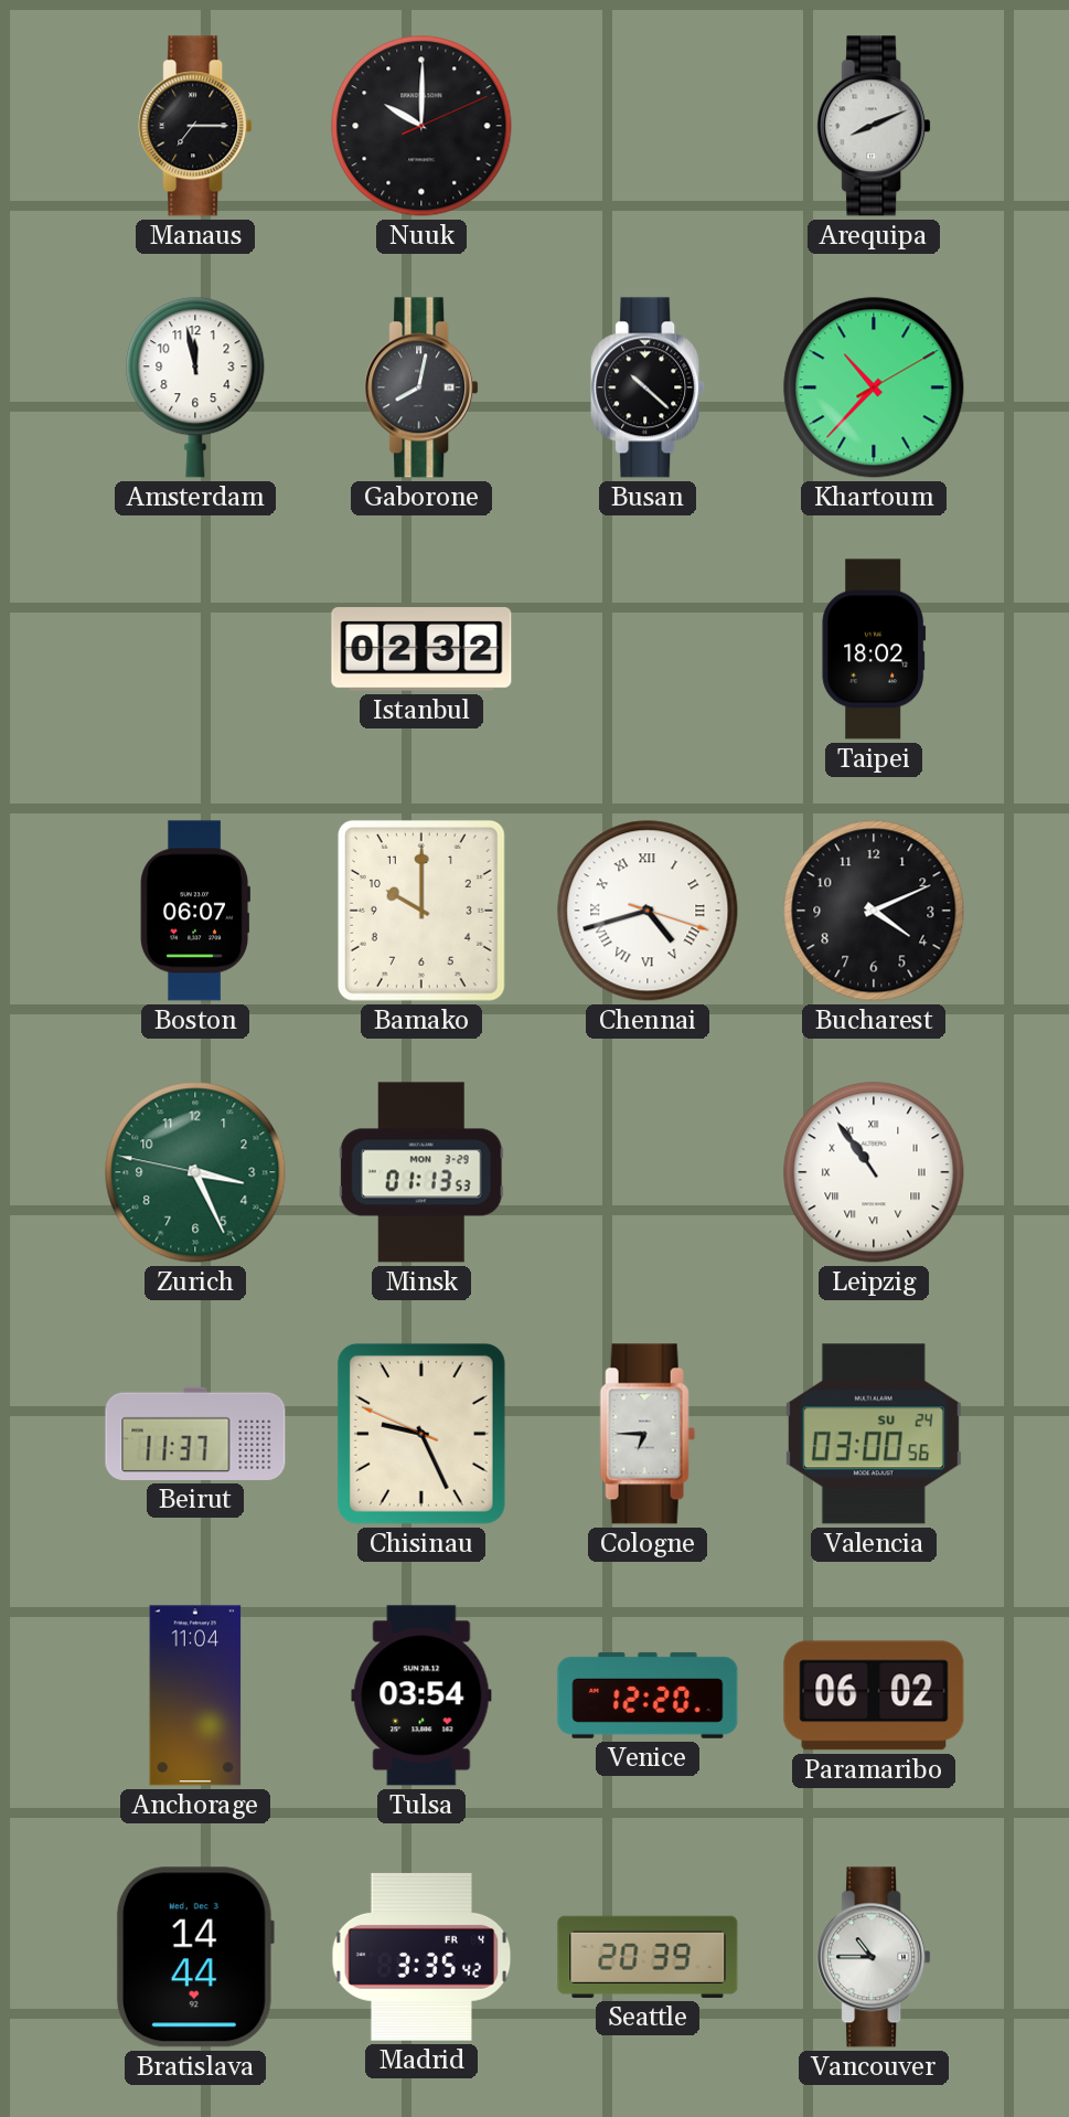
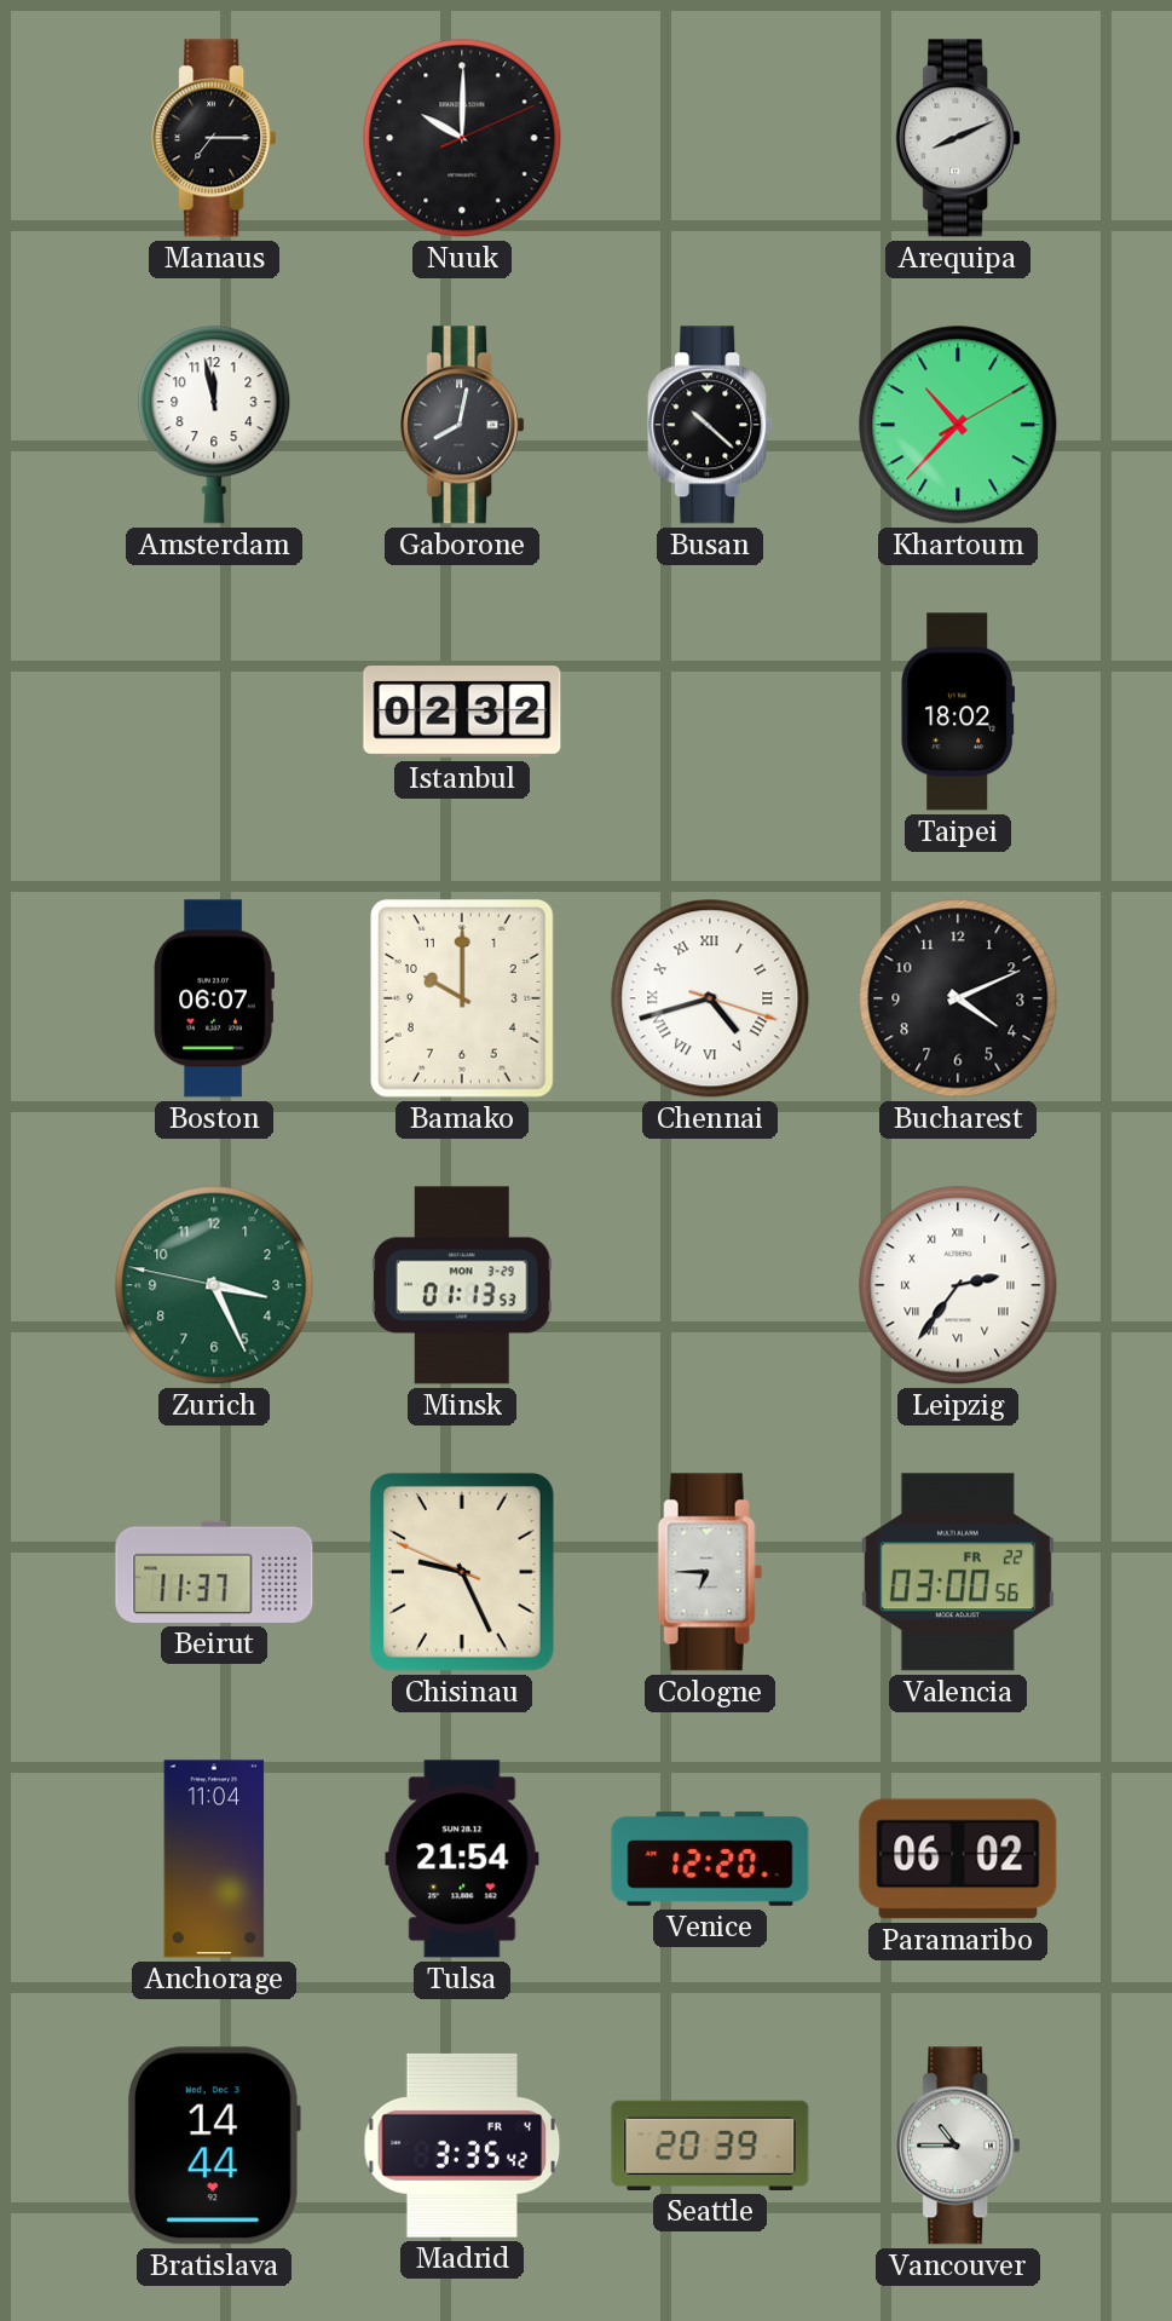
Leipzig: 10:54 -> 2:36
Valencia date: SU 24 -> FR 22
Tulsa: 03:54 -> 21:54
